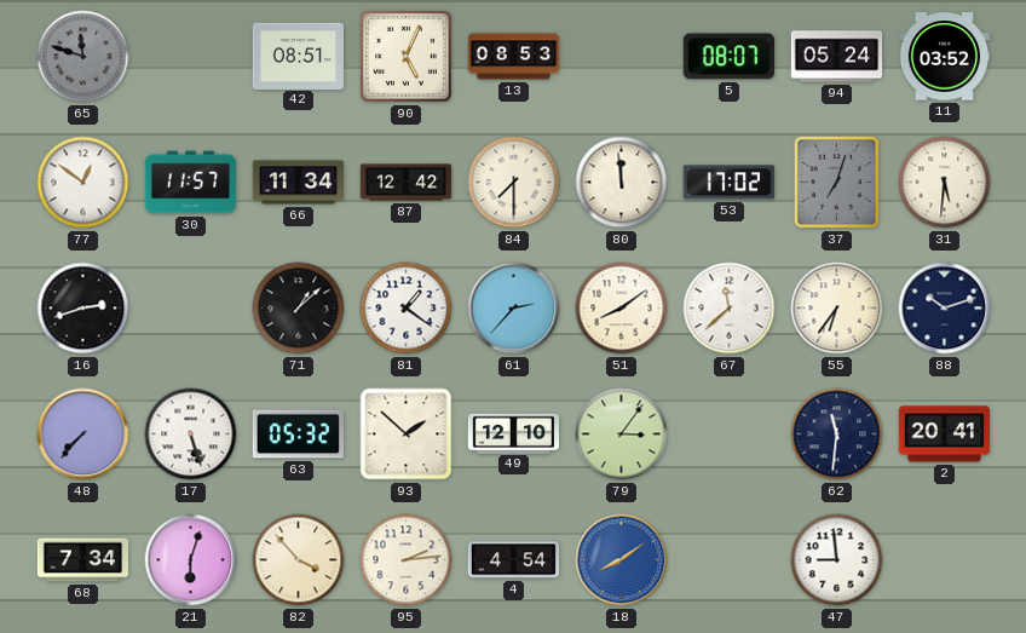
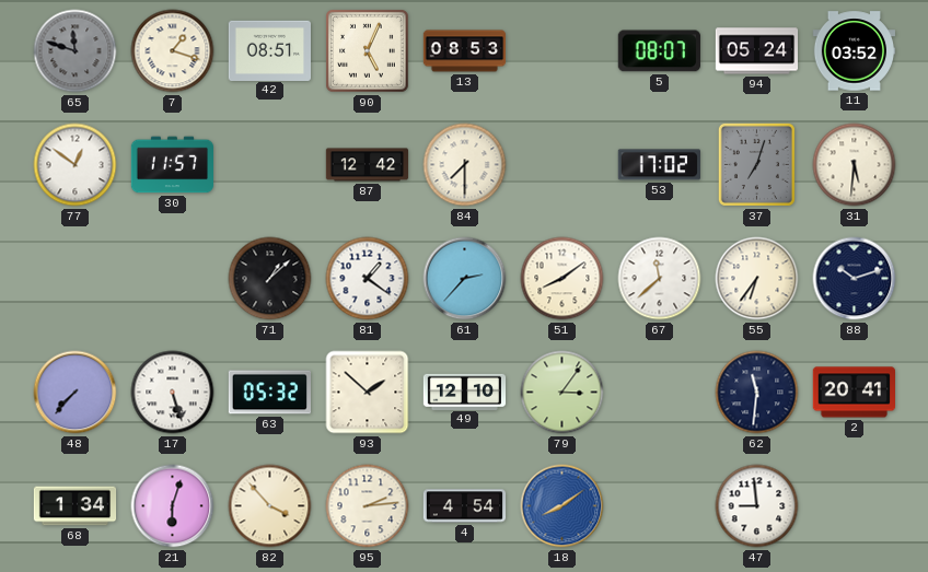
7: none -> 1:18
66: 11:34 -> none
80: 11:59 -> none
16: 2:42 -> none
68: 7:34 -> 1:34
